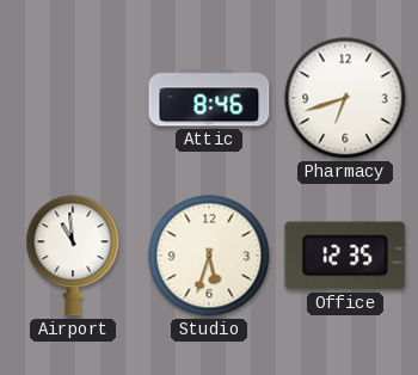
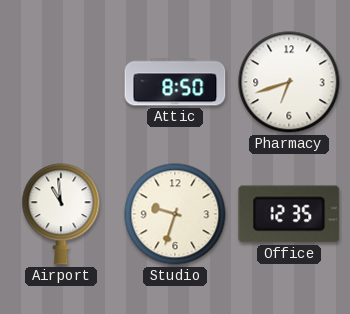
Attic: 8:46 -> 8:50
Studio: 5:33 -> 9:33
